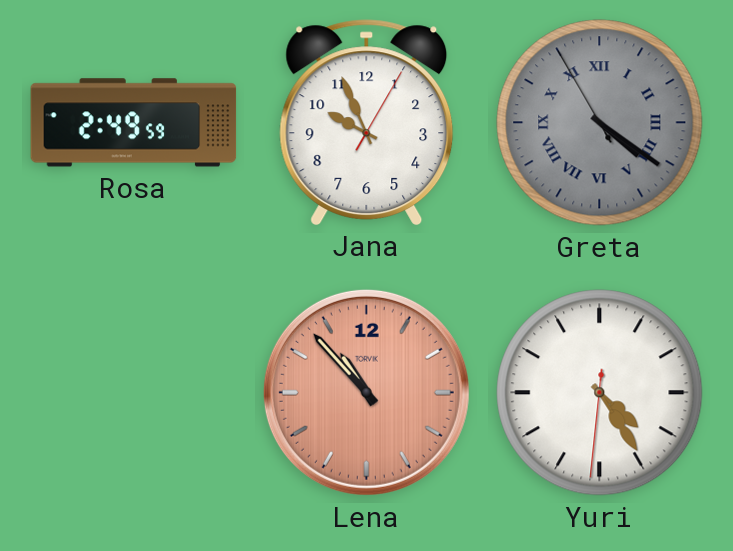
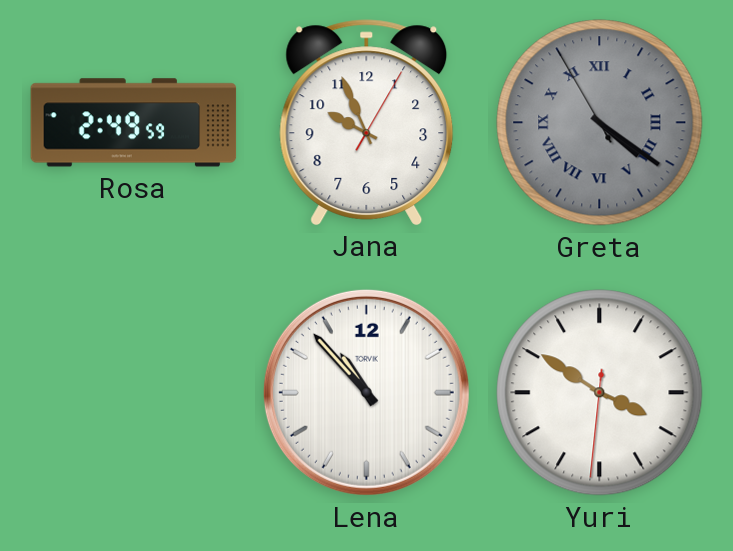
Lena dial: salmon -> white
Yuri: 4:24 -> 3:50
